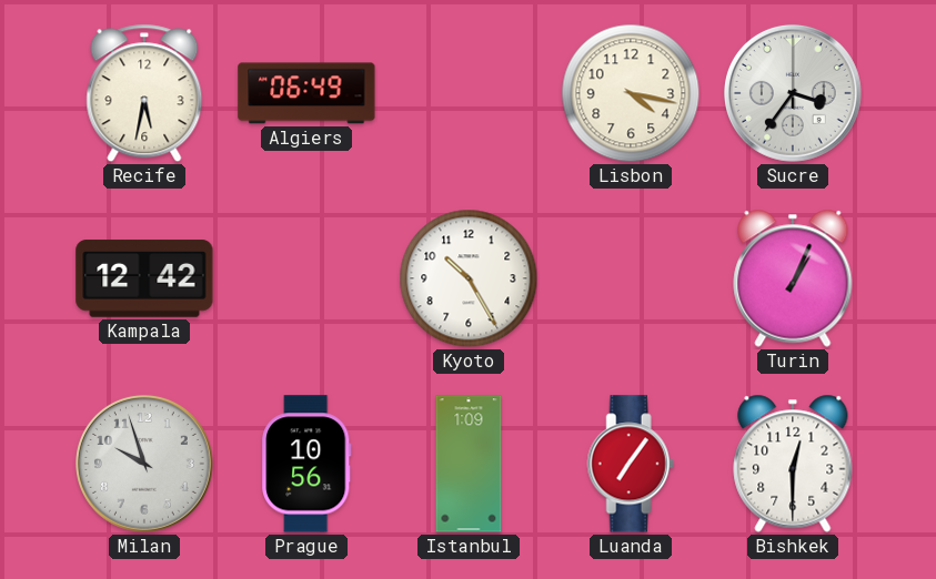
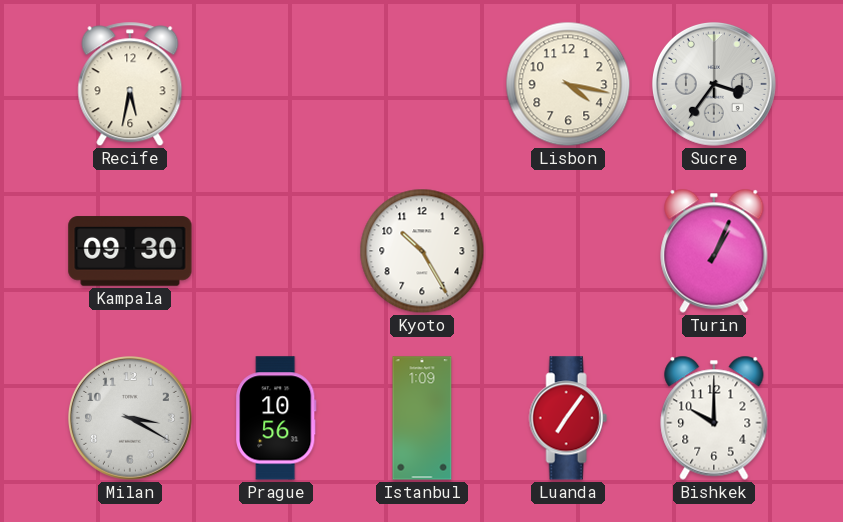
Algiers: 06:49 -> none
Kampala: 12:42 -> 09:30
Milan: 9:57 -> 3:20
Bishkek: 12:30 -> 10:00
